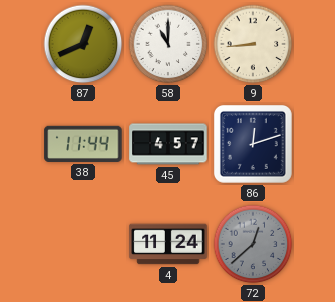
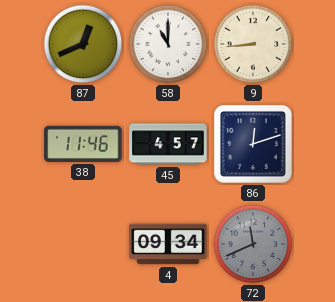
38: 11:44 -> 11:46
4: 11:24 -> 09:34
72: 12:38 -> 11:41
